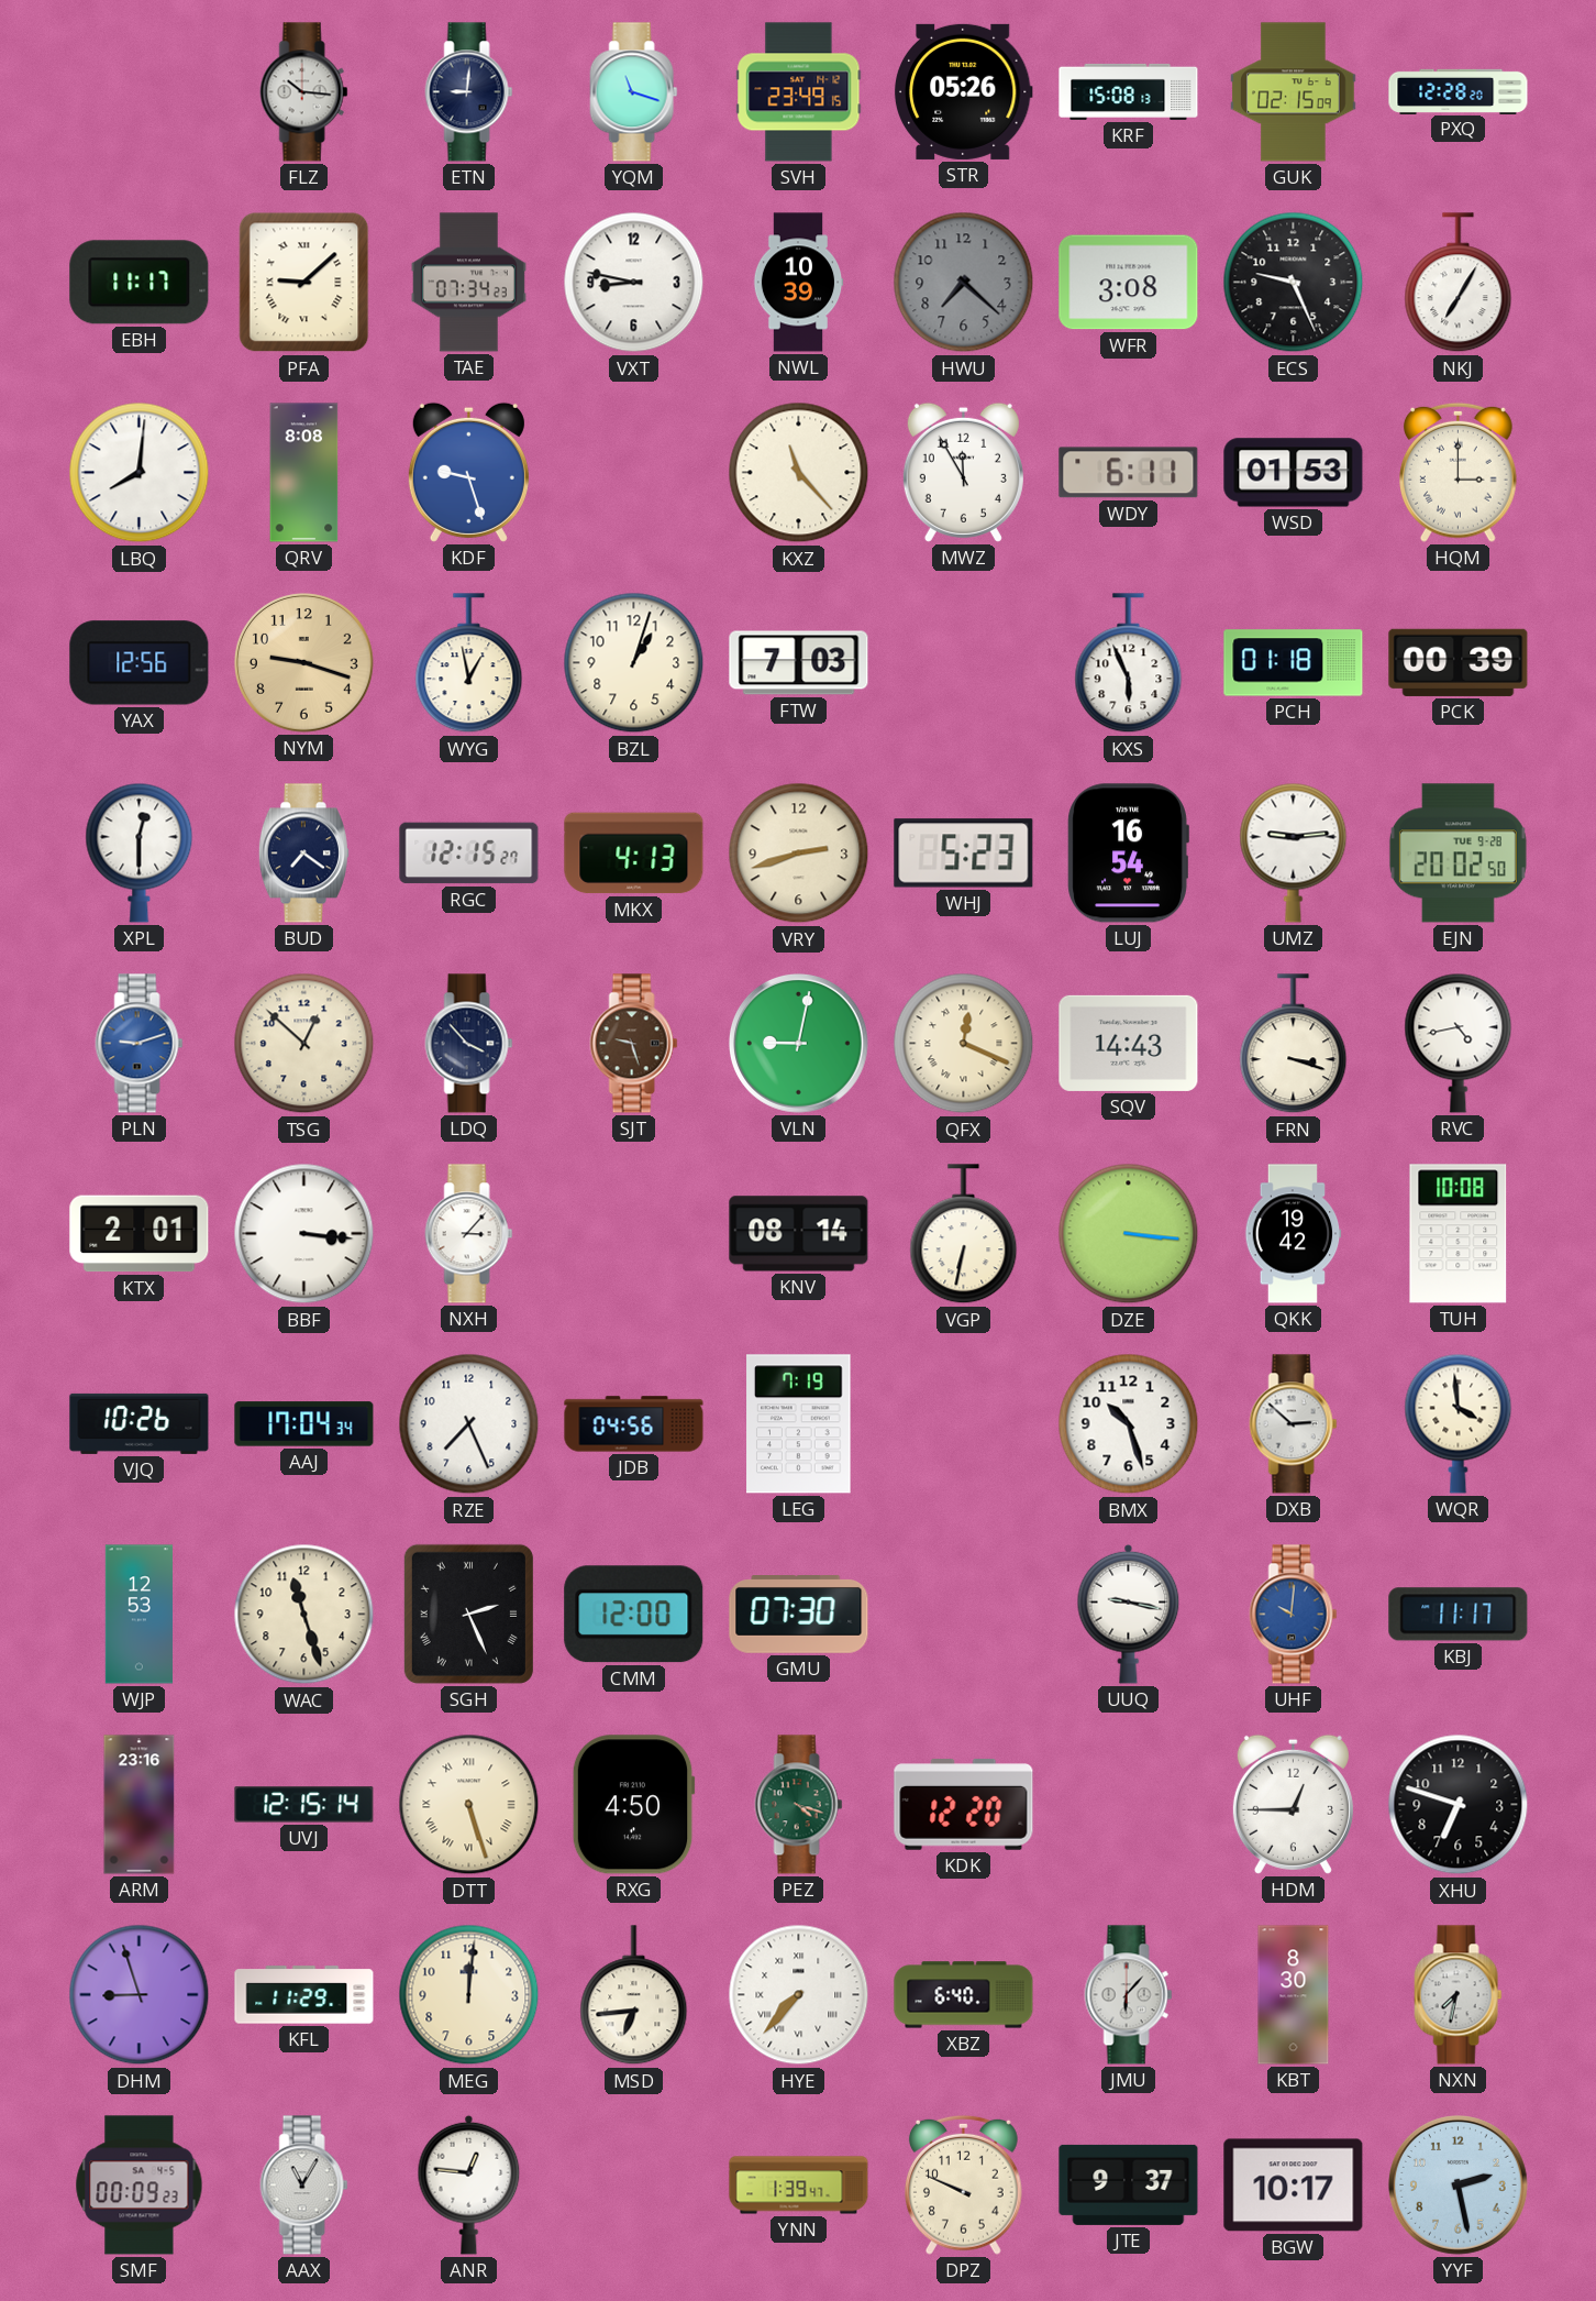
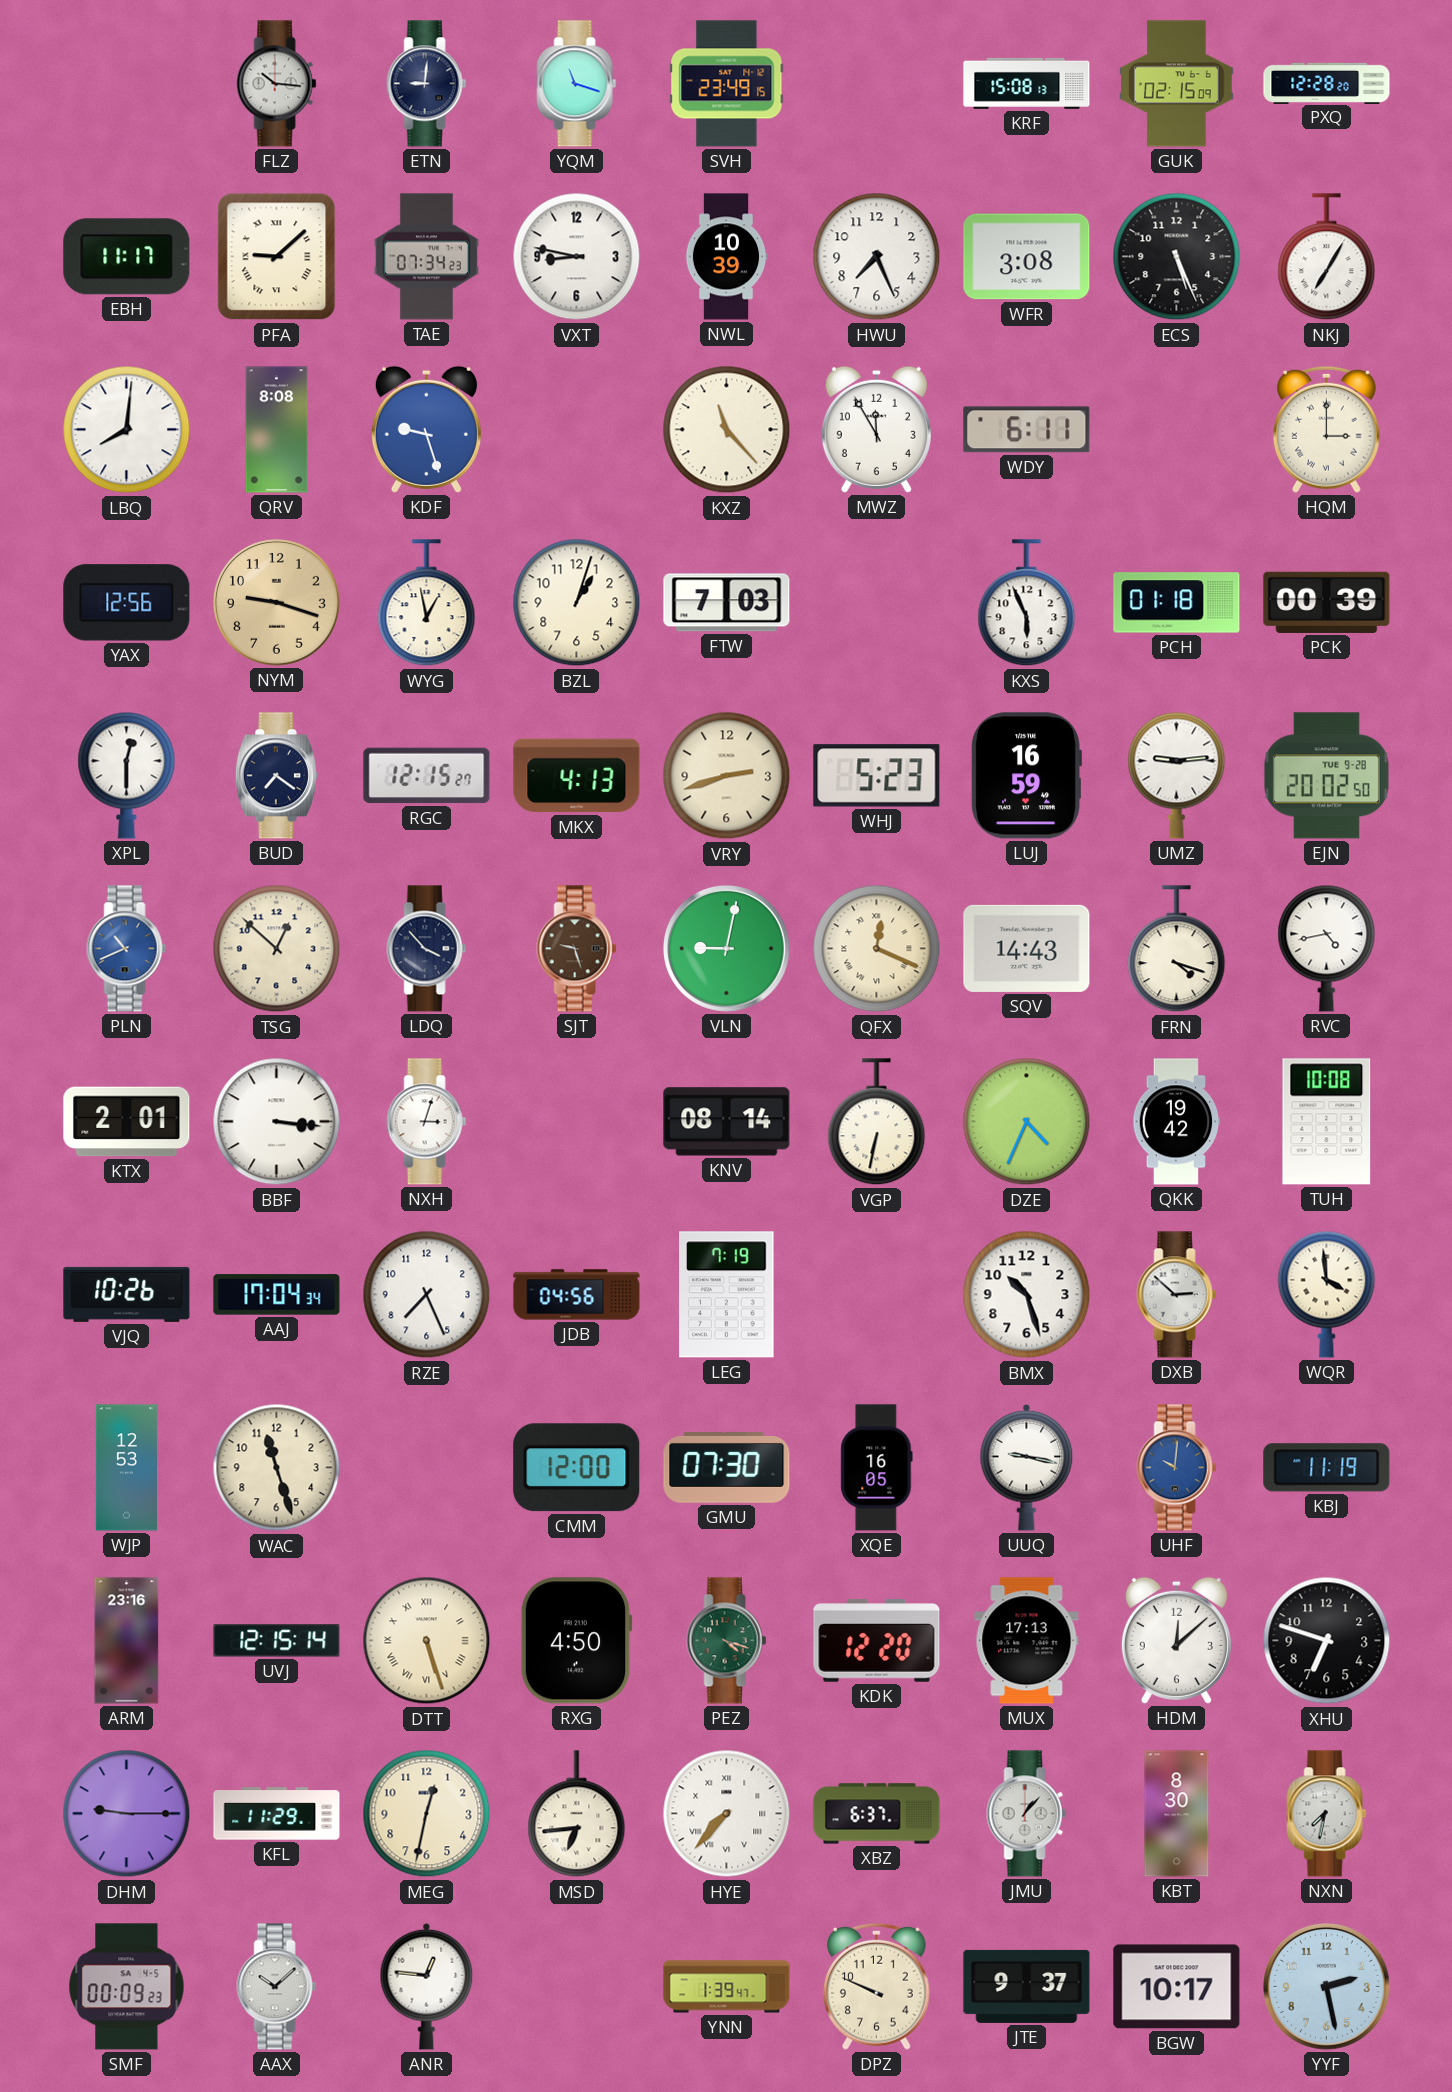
STR: 05:26 -> none
HWU: 7:22 -> 7:26
HWU dial: grey -> white
ECS: 9:26 -> 5:26
WSD: 01:53 -> none
LUJ: 16:54 -> 16:59
PLN: 9:12 -> 10:41
FRN: 3:18 -> 4:18
NXH: 3:07 -> 3:03
DZE: 3:16 -> 4:34
SGH: 2:26 -> none
XQE: none -> 16:05
KBJ: 11:17 -> 11:19
MUX: none -> 17:13
HDM: 12:45 -> 12:08
DHM: 8:57 -> 9:15
MEG: 12:01 -> 12:32
XBZ: 6:40 -> 6:37
JMU: 6:07 -> 1:07
AAX: 11:05 -> 10:08
